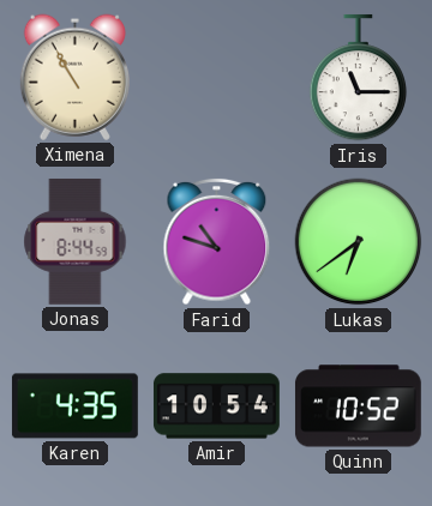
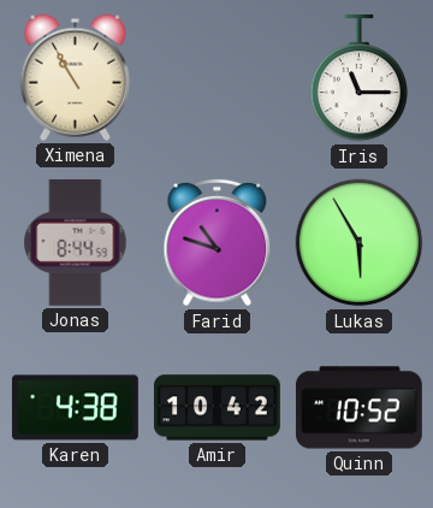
Lukas: 6:39 -> 5:55
Karen: 4:35 -> 4:38
Amir: 10:54 -> 10:42
